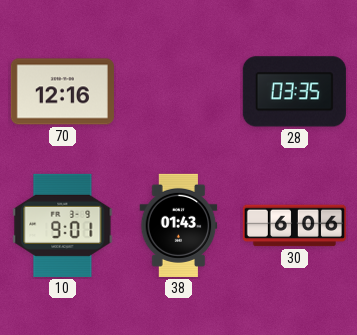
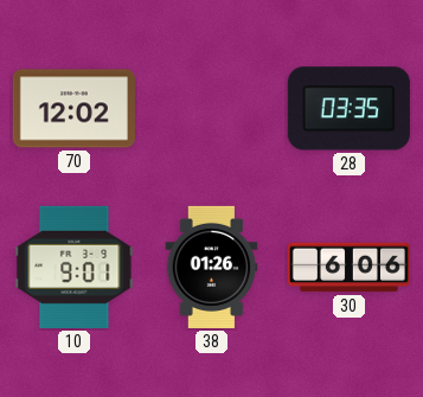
70: 12:16 -> 12:02
38: 01:43 -> 01:26
